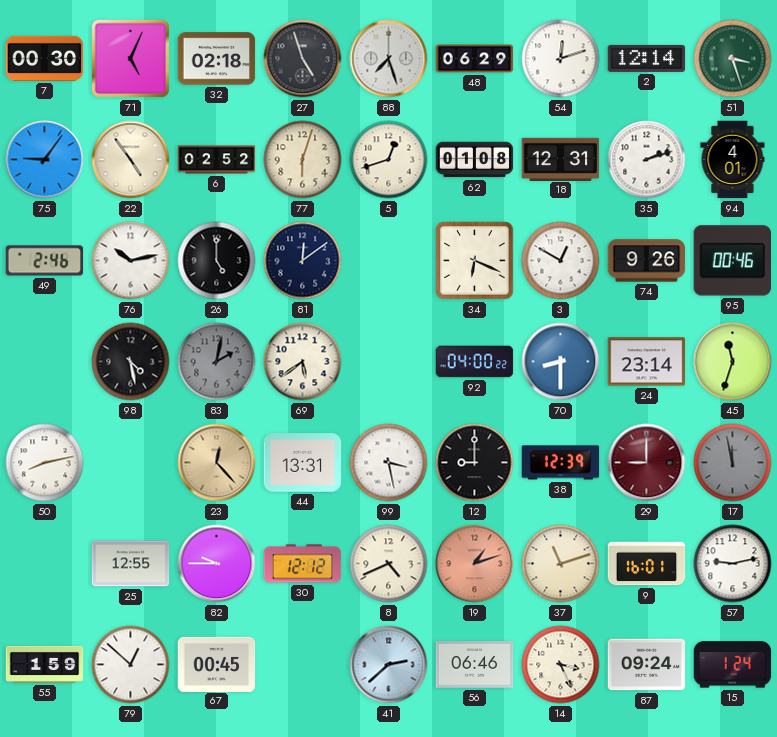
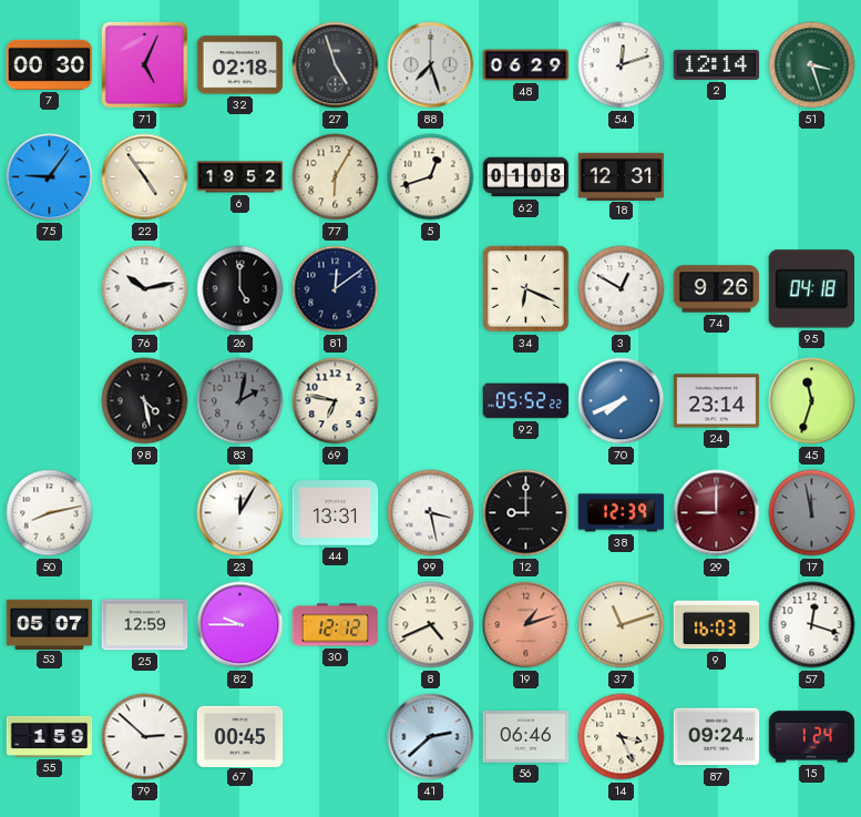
6: 02:52 -> 19:52
77: 6:03 -> 6:05
35: 2:12 -> none
94: 4:01 -> none
49: 2:46 -> none
95: 00:46 -> 04:18
69: 5:39 -> 6:47
92: 04:00 -> 05:52
70: 8:30 -> 7:41
23: 12:23 -> 12:05
23 dial: champagne -> white
53: none -> 05:07
25: 12:55 -> 12:59
9: 16:01 -> 16:03
57: 9:13 -> 12:18
79: 12:52 -> 2:52
